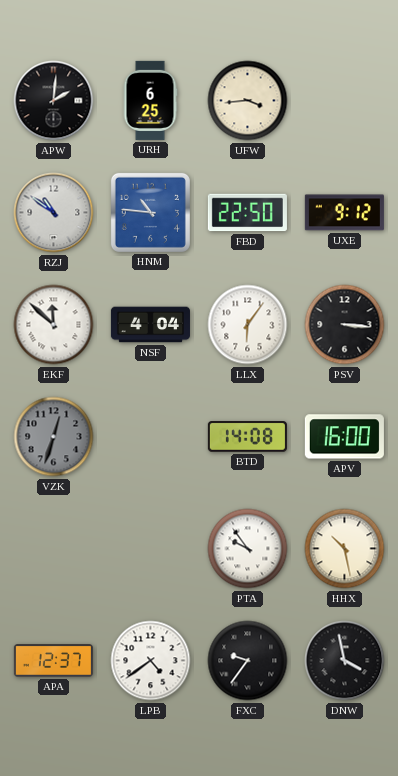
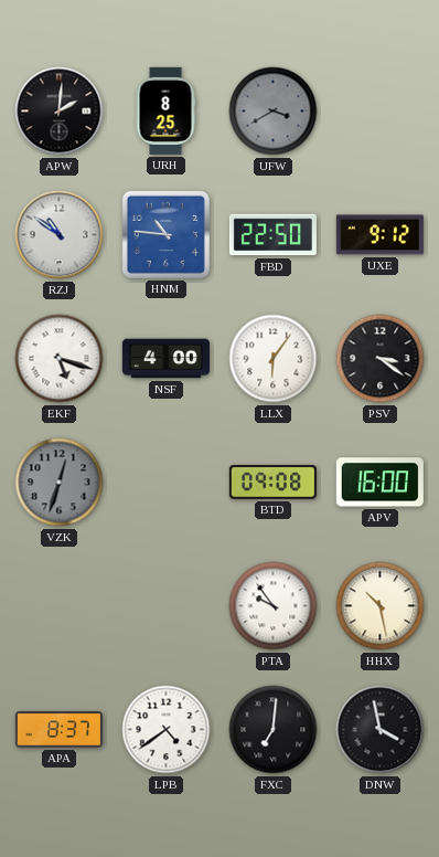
URH: 6:25 -> 8:25
UFW: 3:44 -> 3:40
UFW dial: cream -> grey
EKF: 11:52 -> 5:18
NSF: 4:04 -> 4:00
PSV: 3:16 -> 3:21
BTD: 14:08 -> 09:08
APA: 12:37 -> 8:37
FXC: 9:36 -> 7:01
